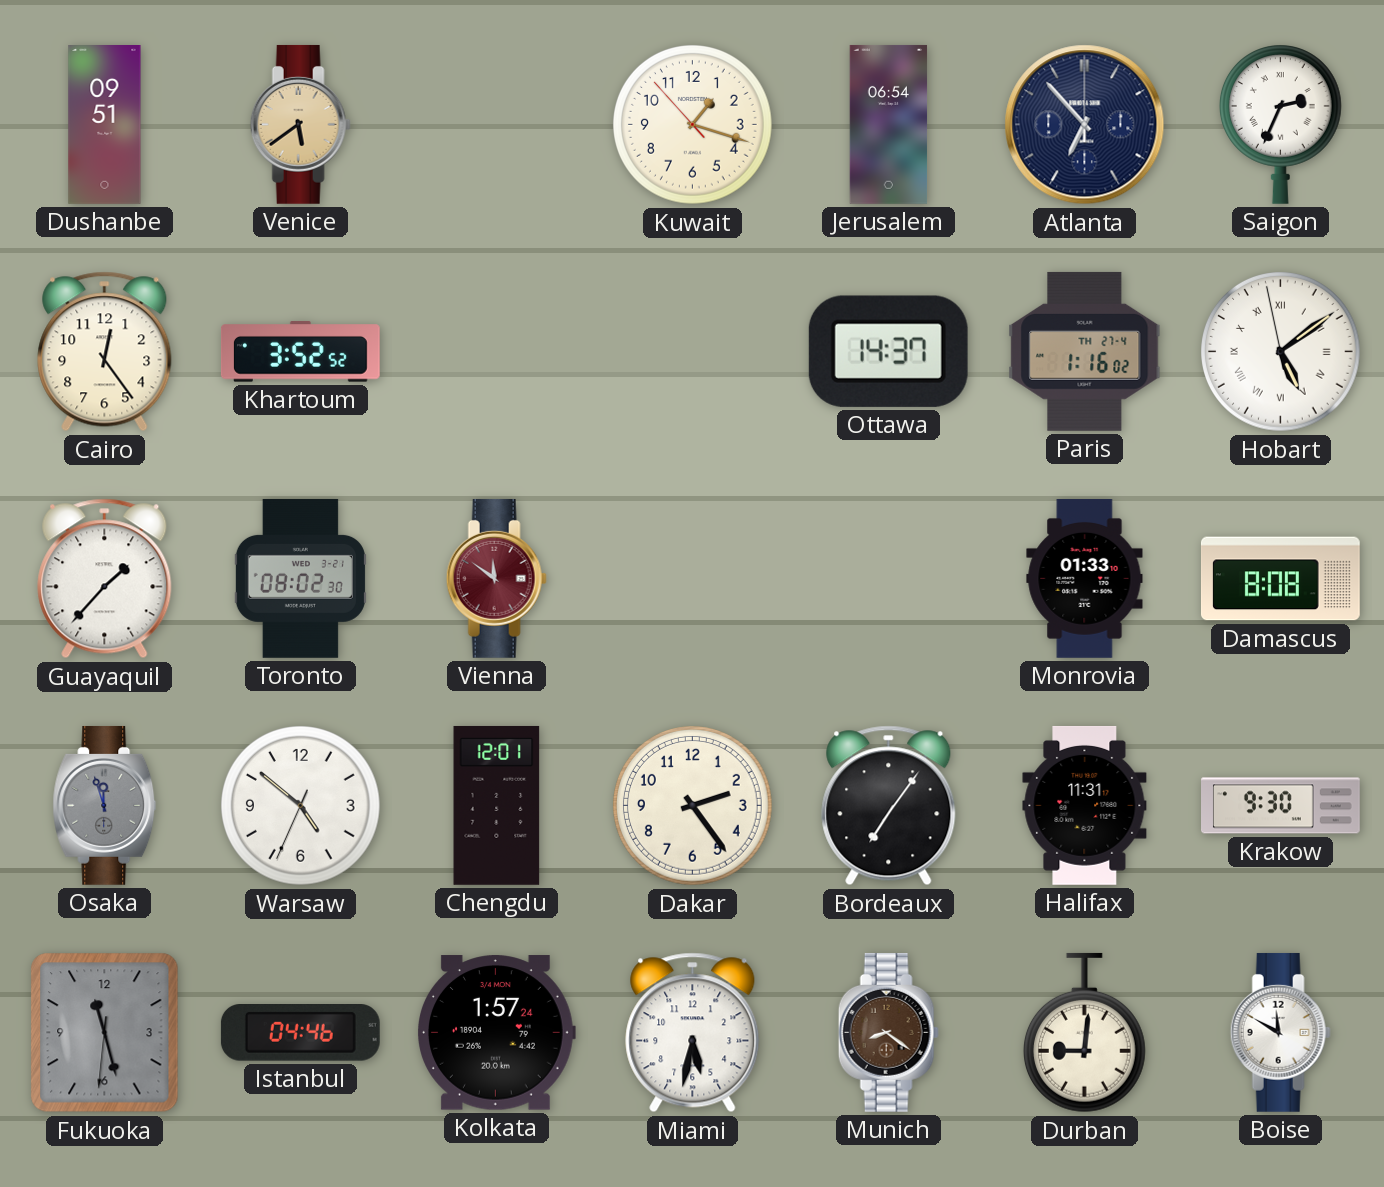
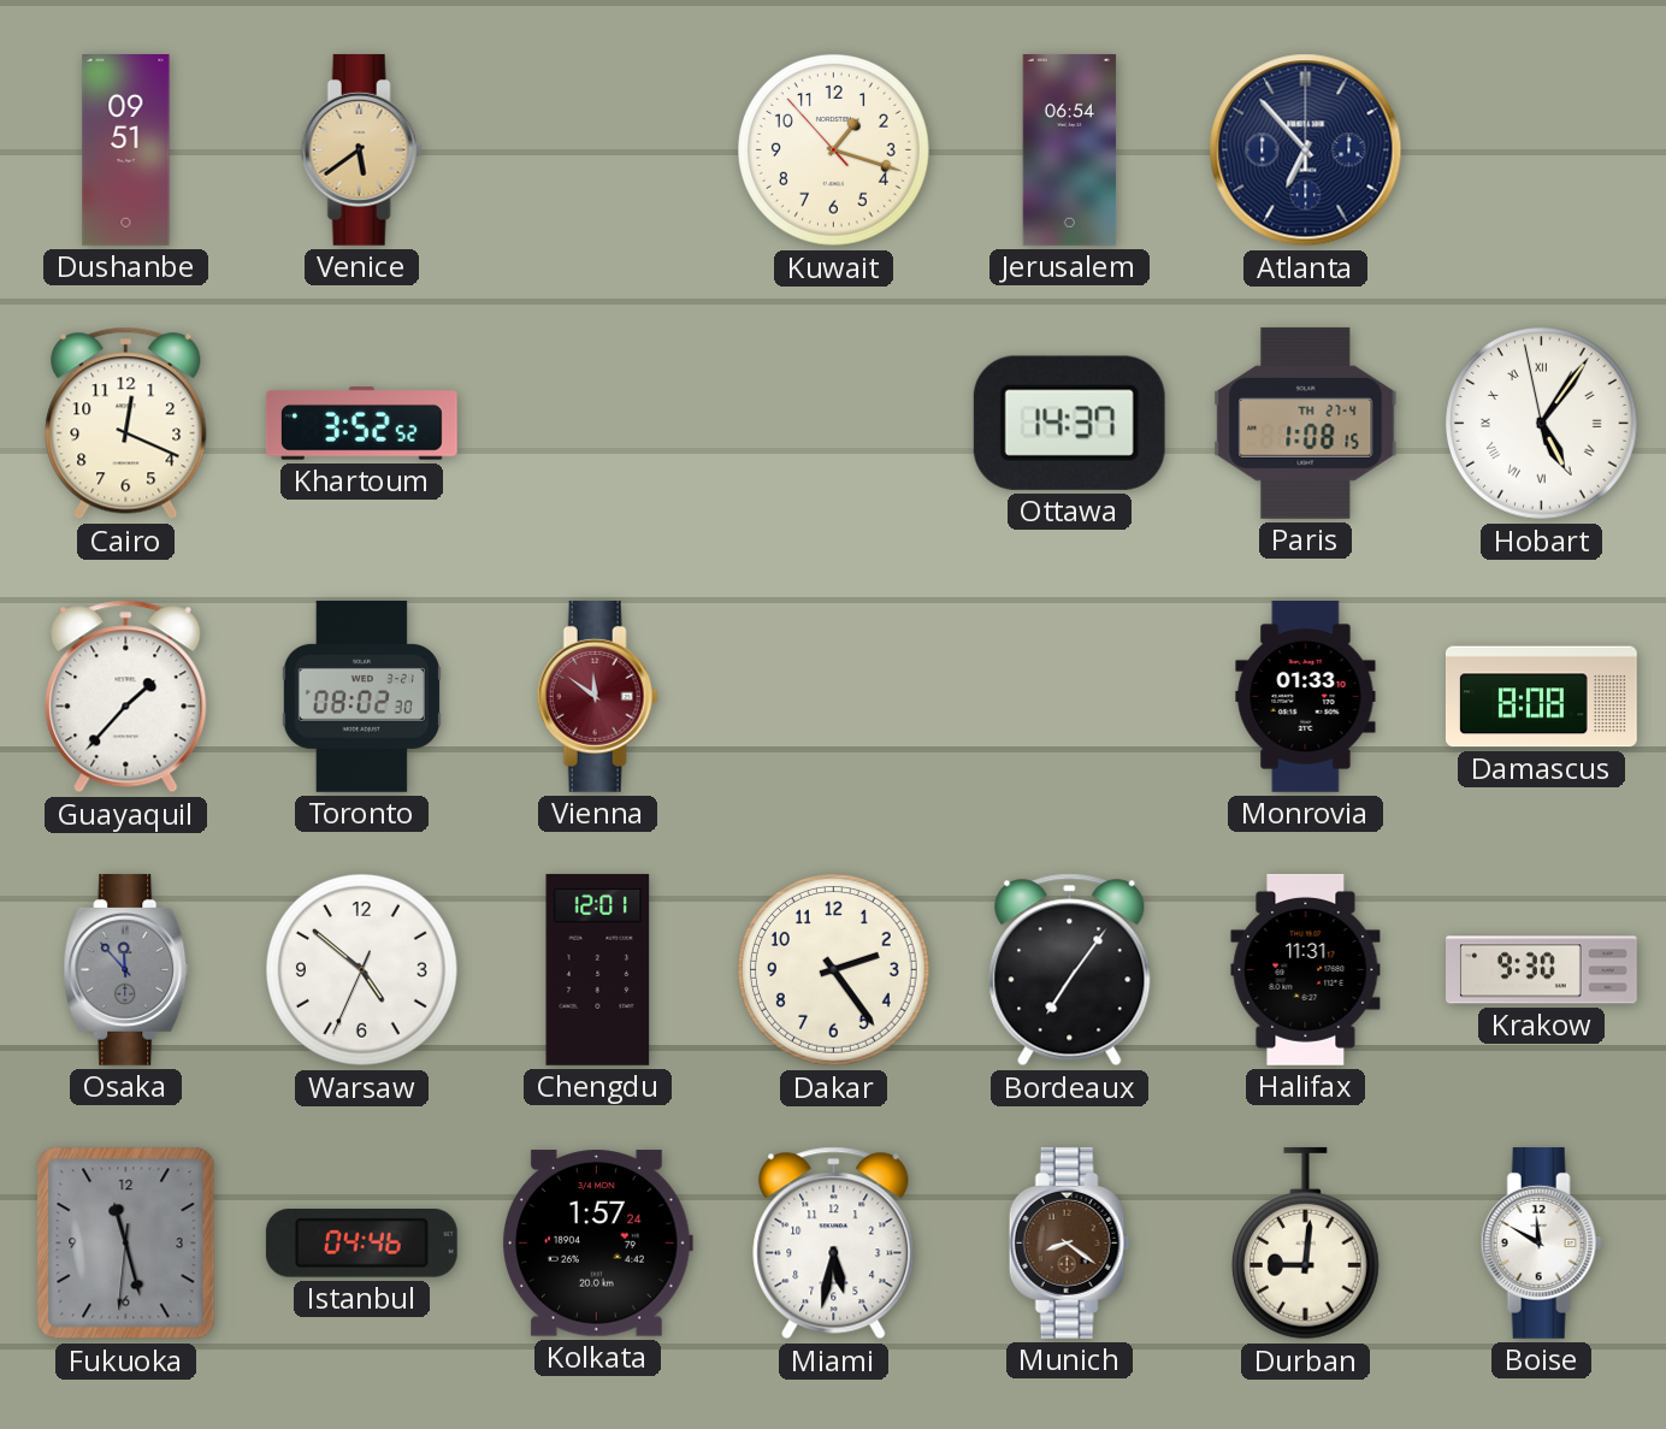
Saigon: 2:34 -> none
Cairo: 12:24 -> 12:19
Paris: 1:16 -> 1:08
Hobart: 5:08 -> 5:05
Osaka: 11:57 -> 11:53
